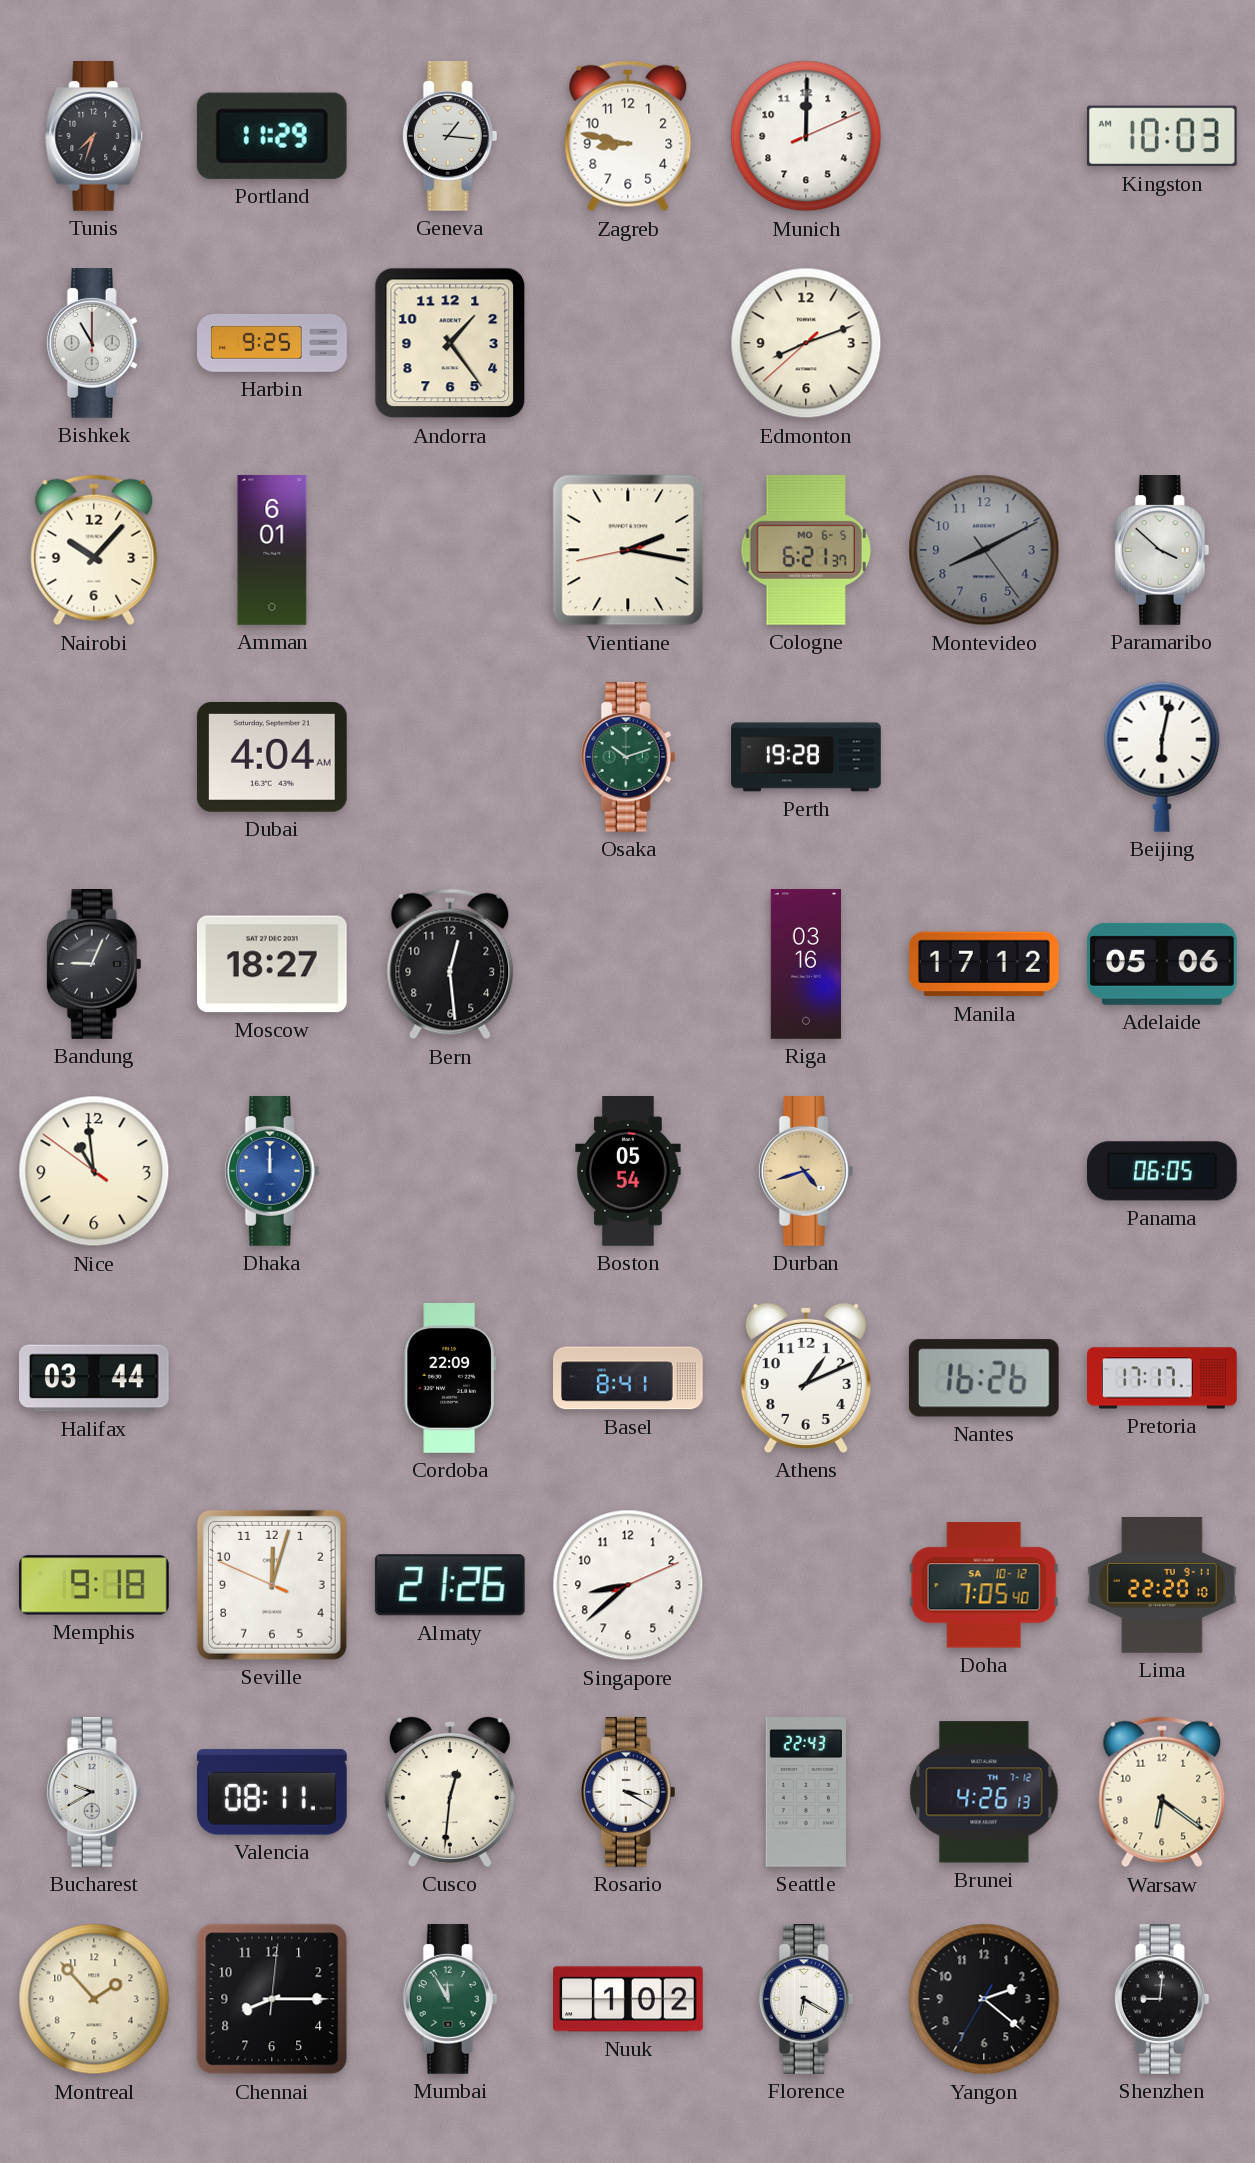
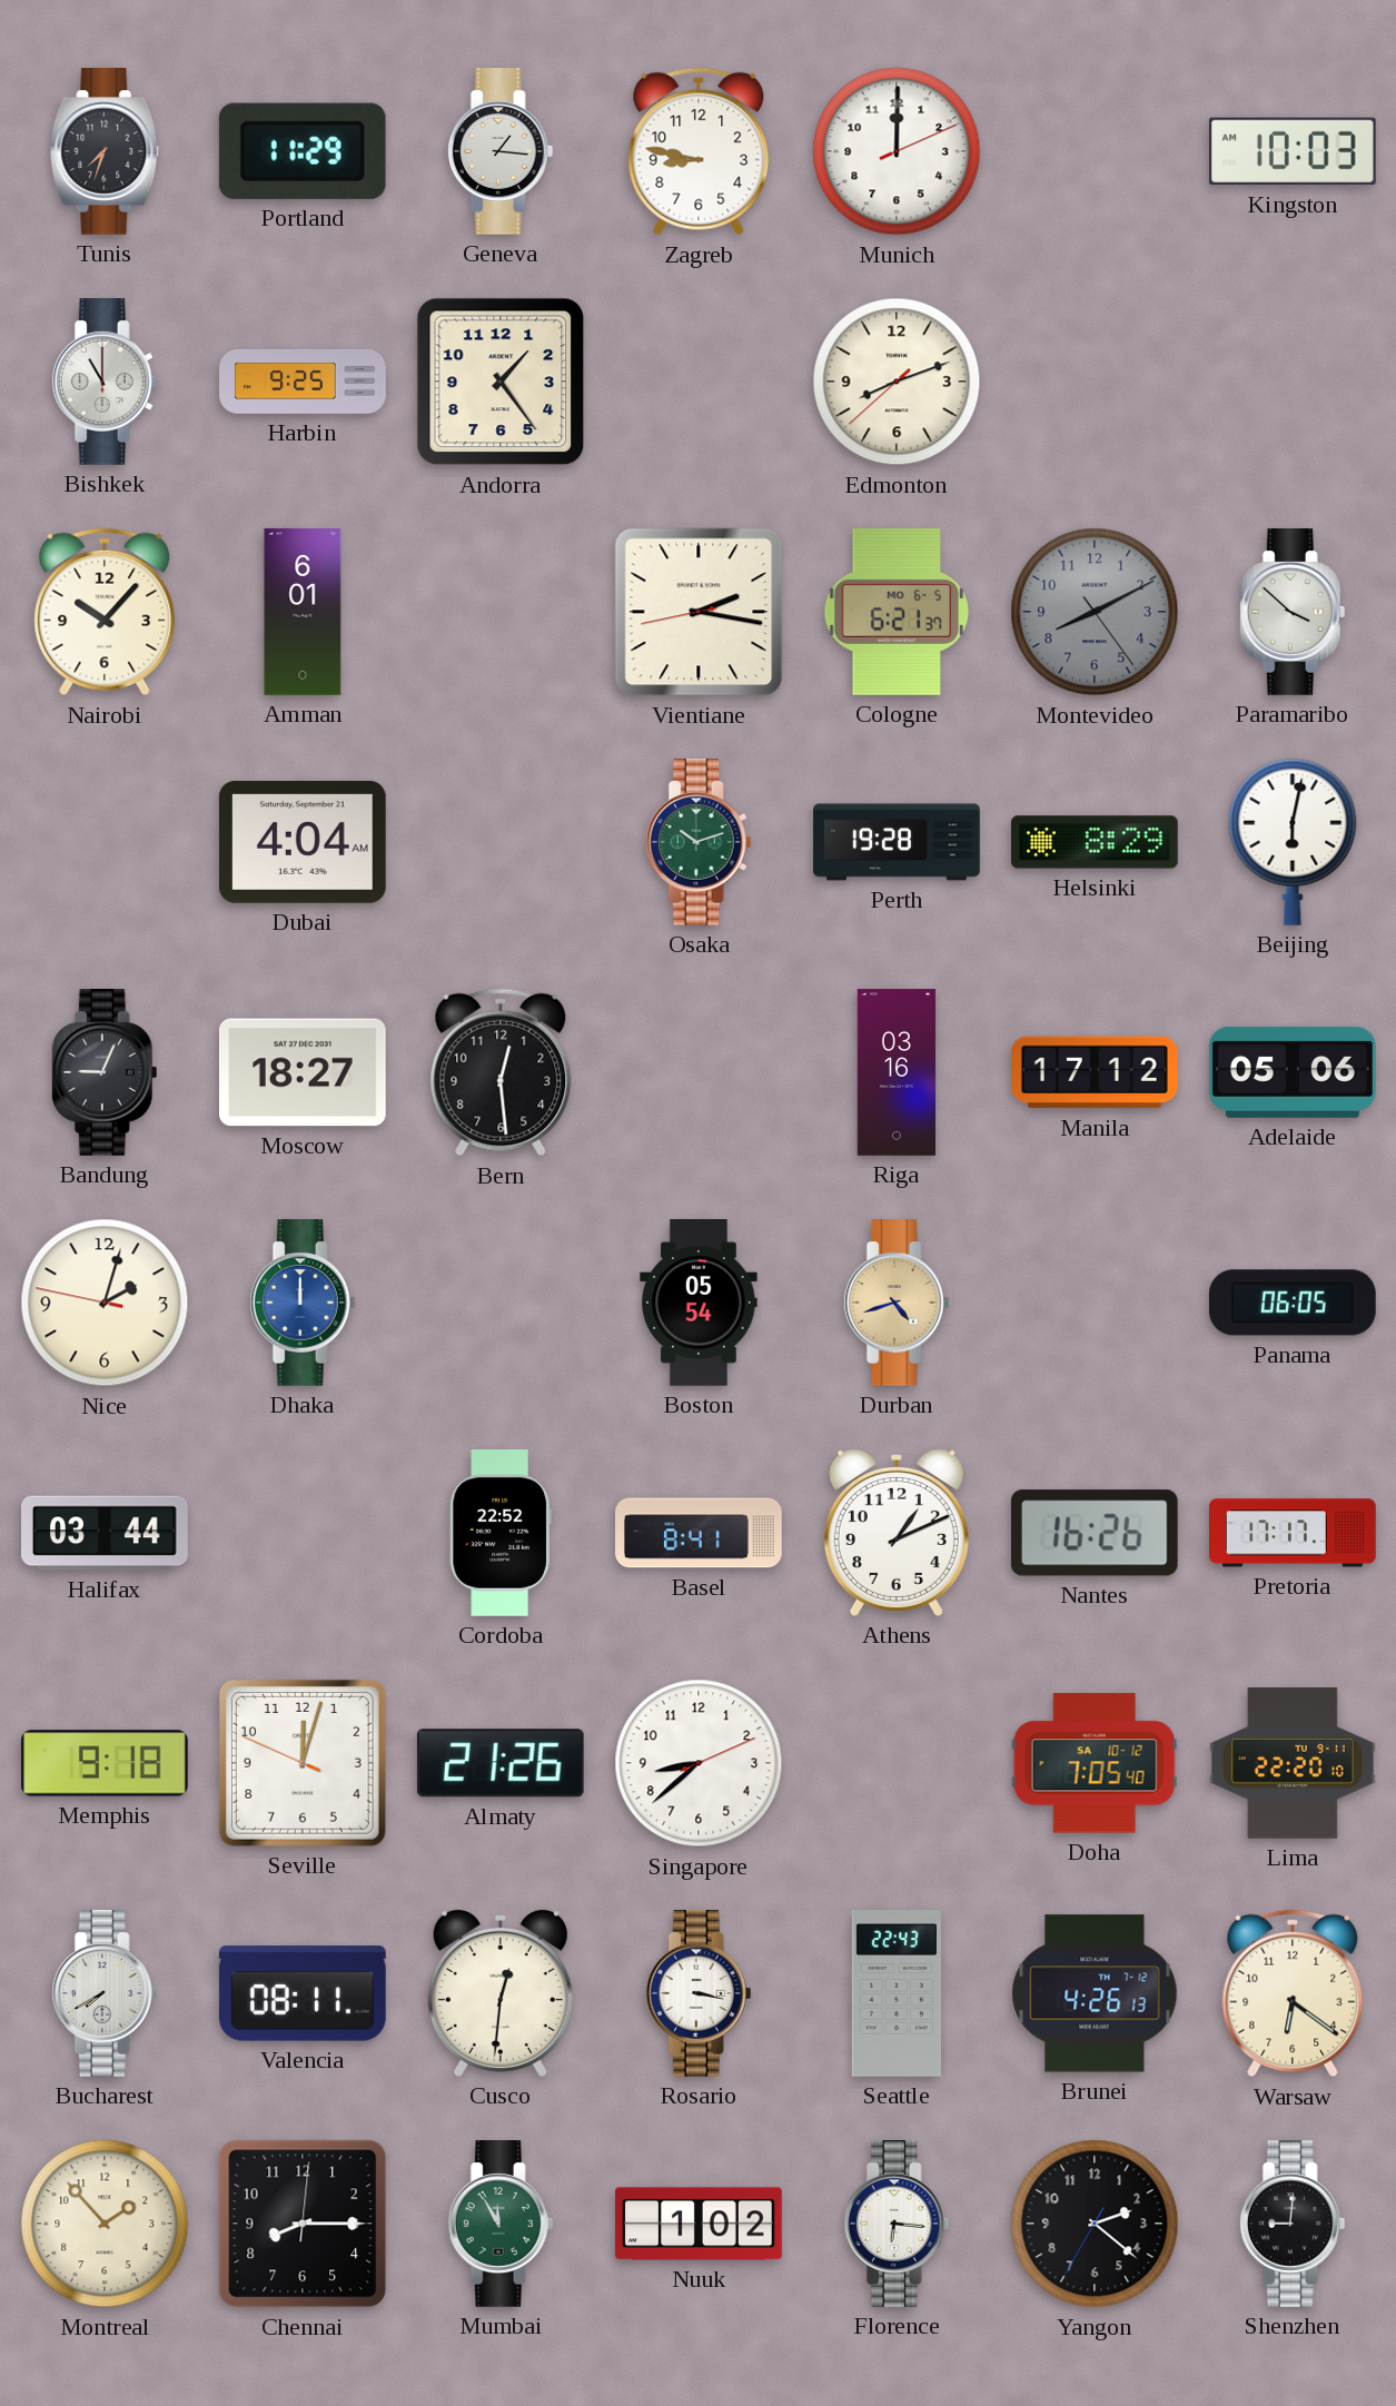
Helsinki: none -> 8:29
Nice: 10:58 -> 2:02
Cordoba: 22:09 -> 22:52
Bucharest: 9:40 -> 7:40
Rosario: 3:20 -> 3:17
Florence: 6:20 -> 6:16
